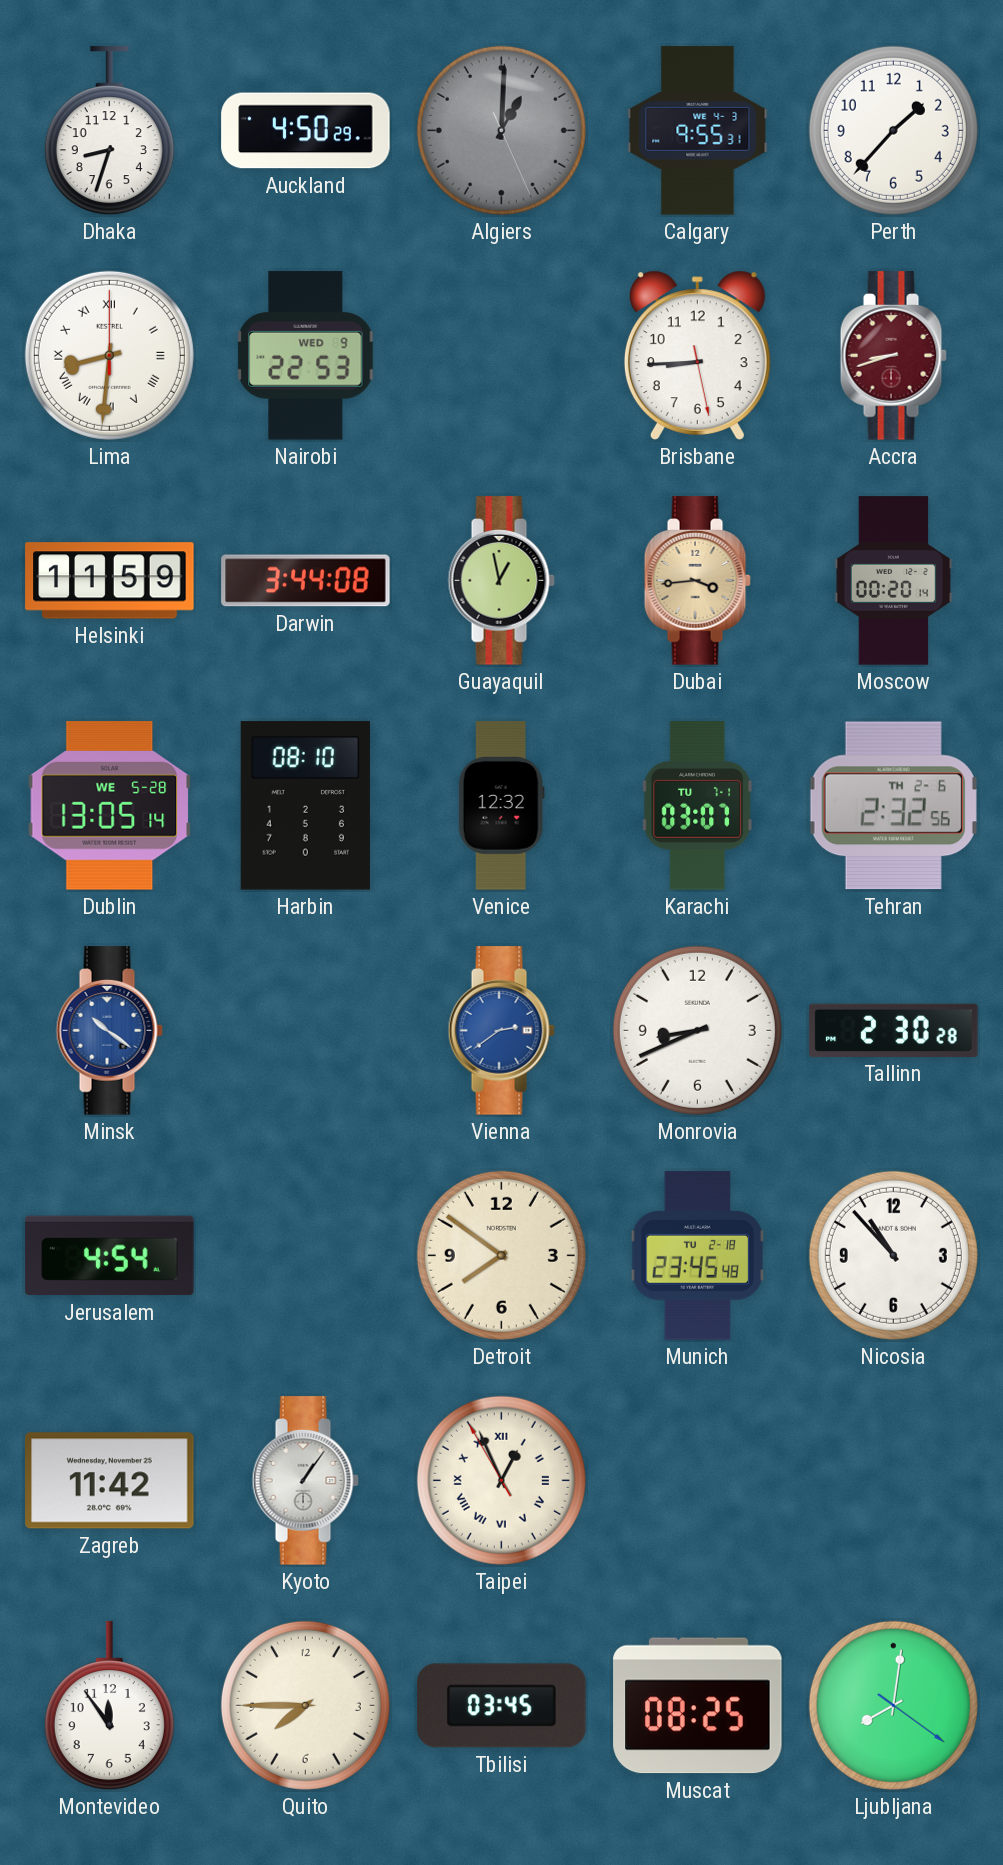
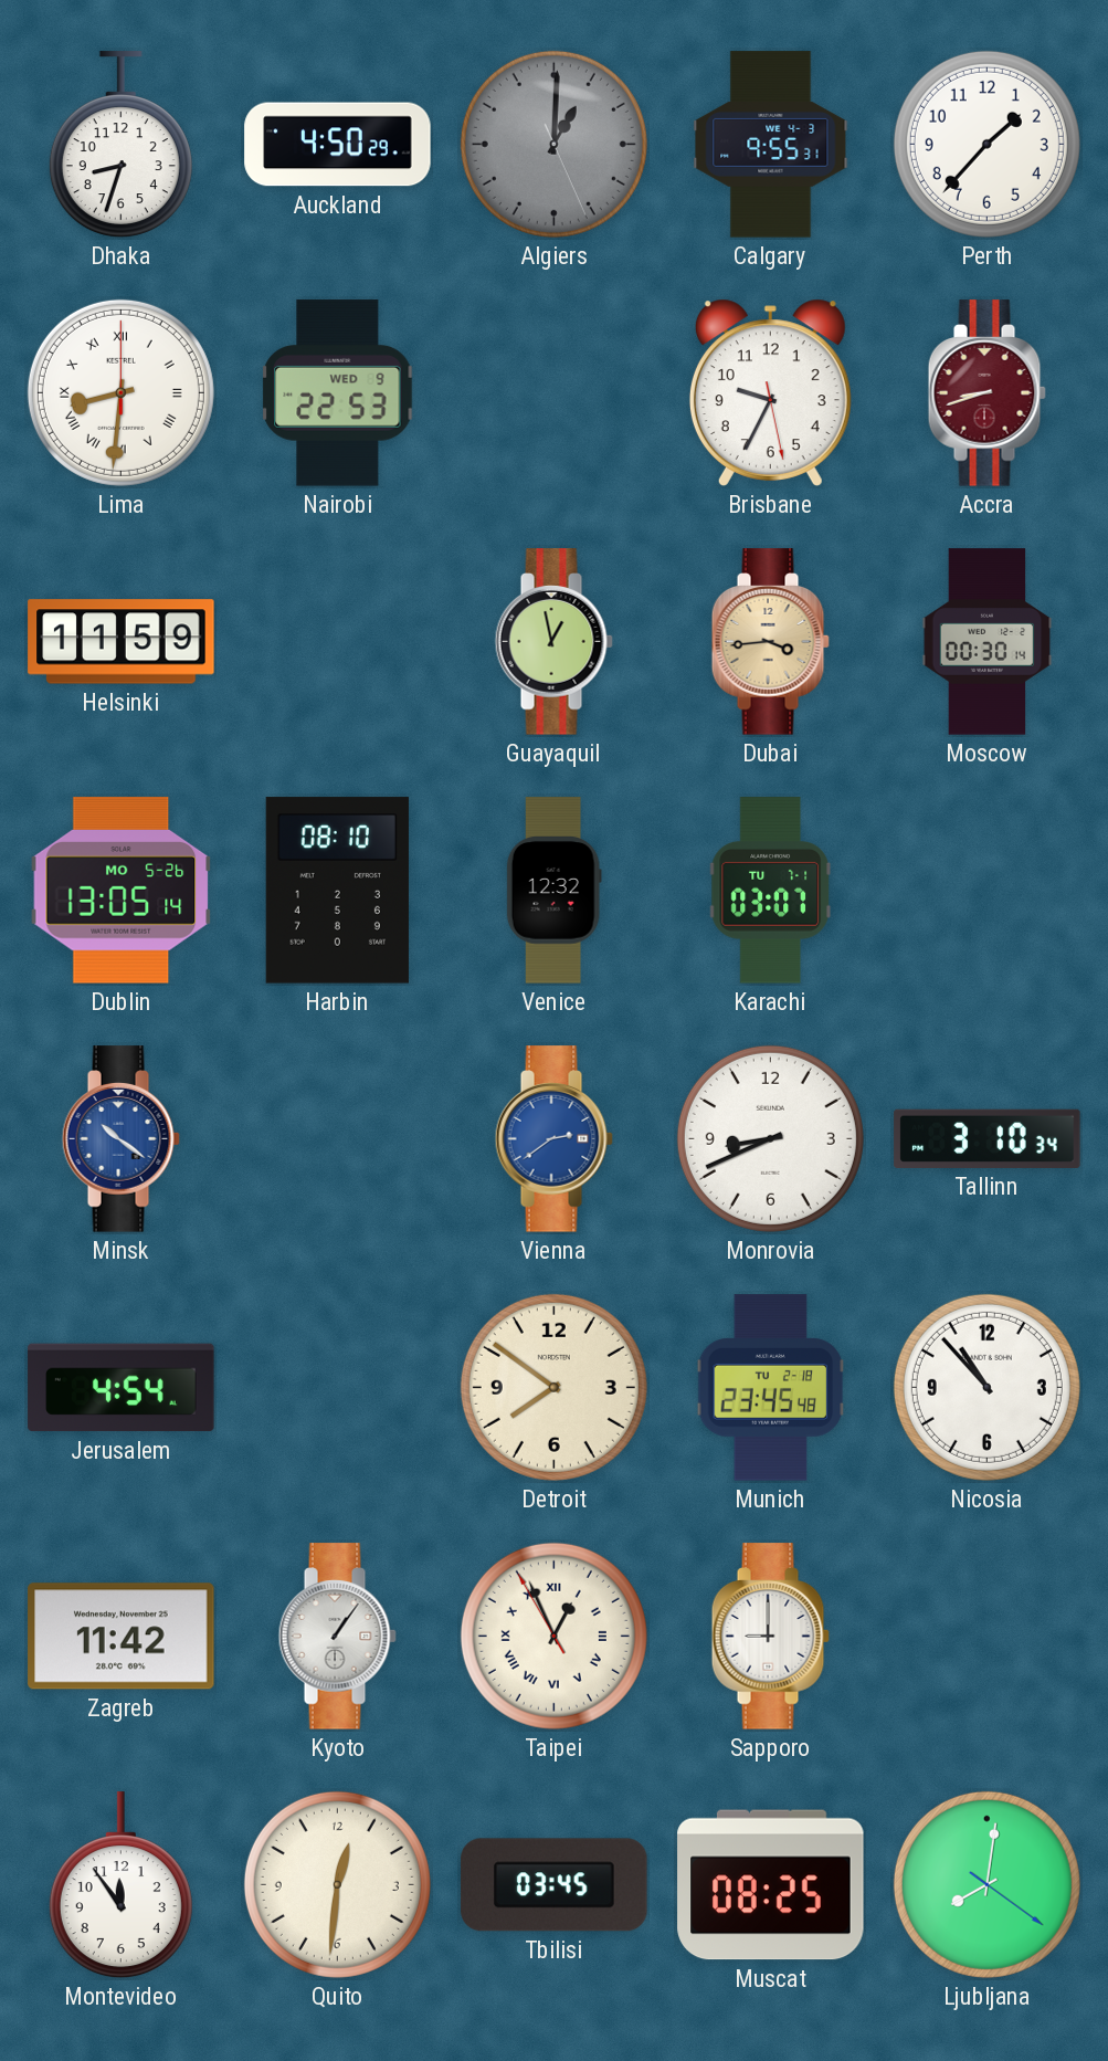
Brisbane: 8:44 -> 9:34
Darwin: 3:44 -> none
Moscow: 00:20 -> 00:30
Dublin date: WE 5-28 -> MO 5-26
Tehran: 2:32 -> none
Tallinn: 2:30 -> 3:10
Sapporo: none -> 9:00
Quito: 7:45 -> 12:31
